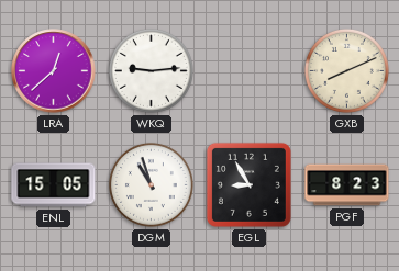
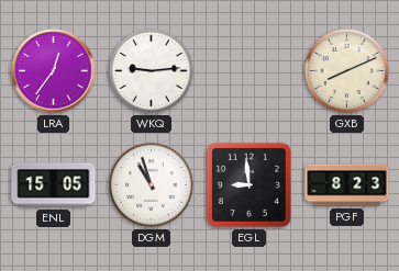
LRA: 12:38 -> 12:36
EGL: 8:55 -> 8:59
